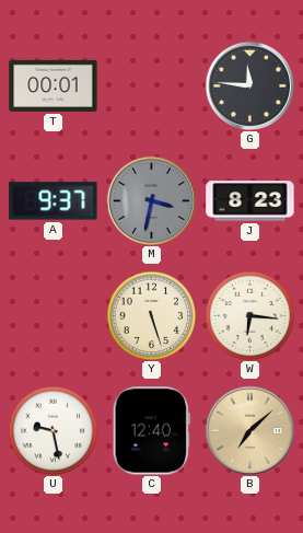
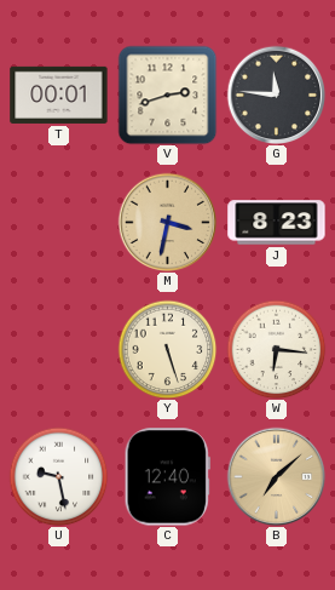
V: none -> 2:42
A: 9:37 -> none
M dial: grey -> champagne
